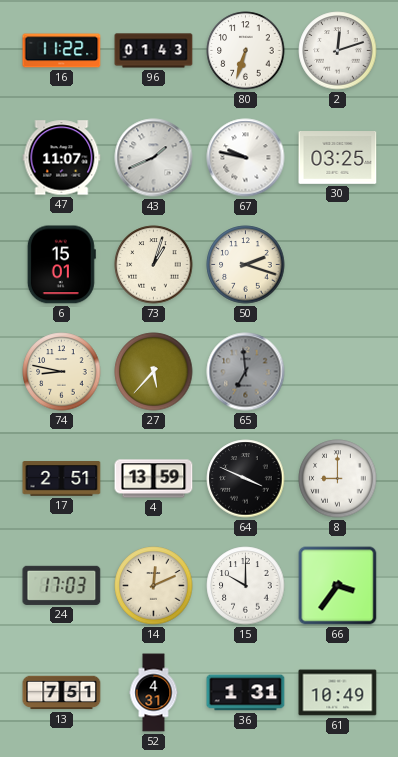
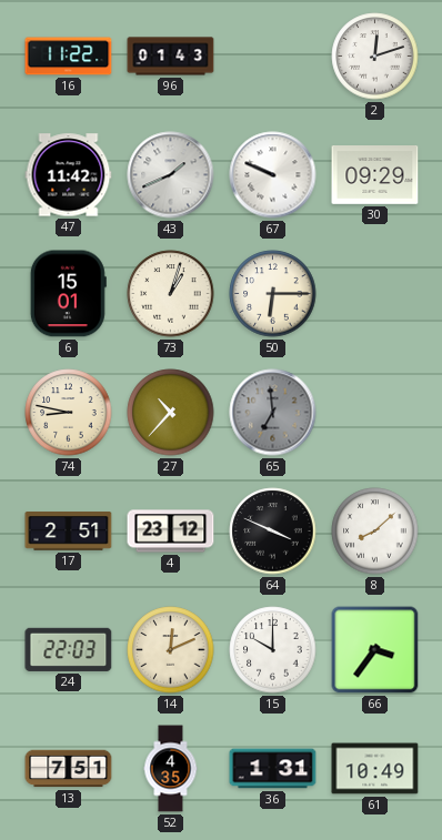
80: 6:33 -> none
47: 11:07 -> 11:42
67: 9:47 -> 9:49
30: 03:25 -> 09:29
50: 2:18 -> 6:15
27: 5:37 -> 10:37
4: 13:59 -> 23:12
8: 9:00 -> 8:08
24: 17:03 -> 22:03
52: 4:31 -> 4:35
